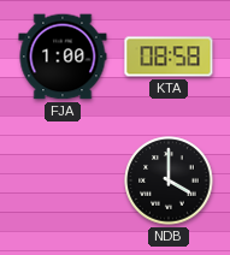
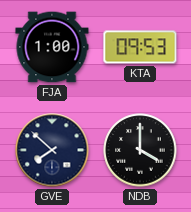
KTA: 08:58 -> 09:53
GVE: none -> 7:52
